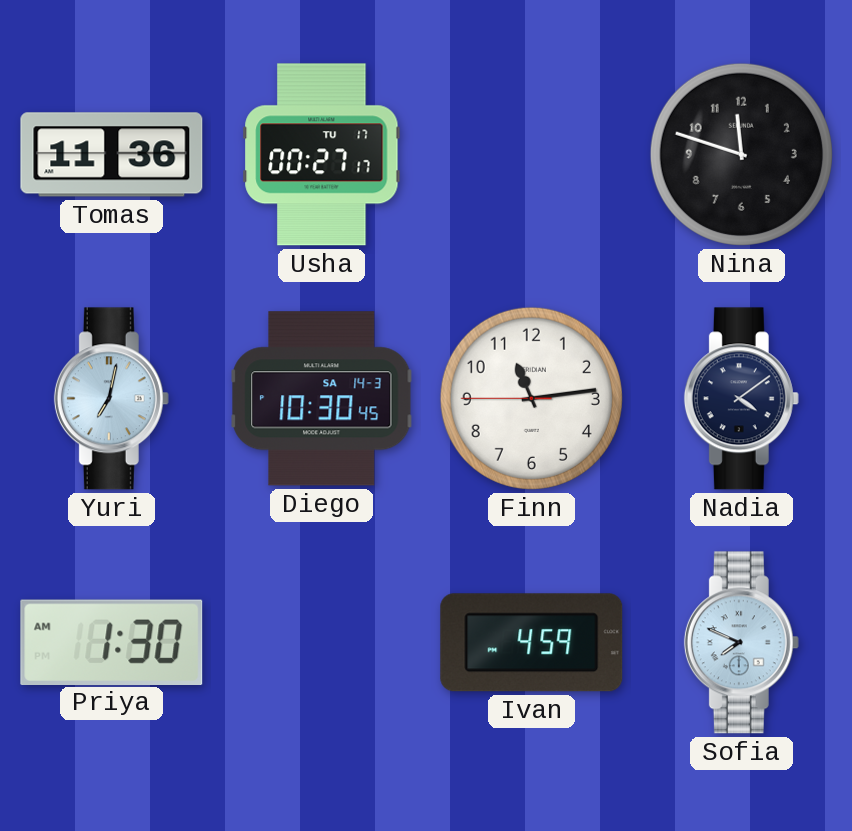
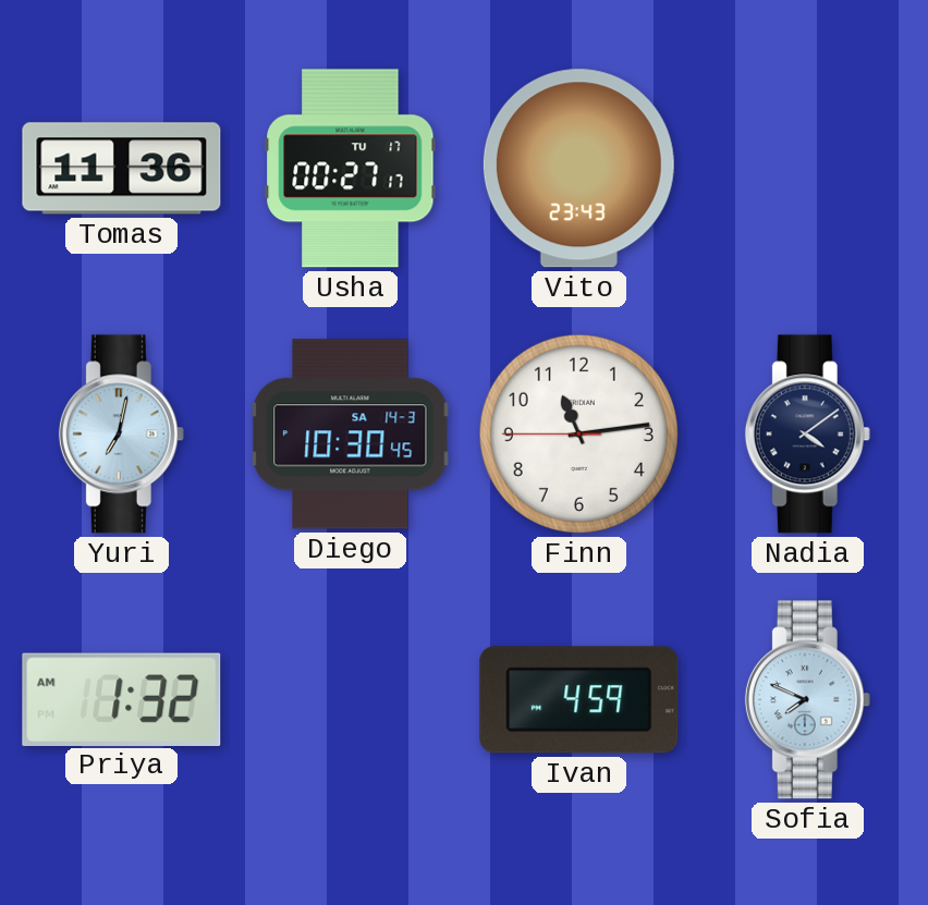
Vito: none -> 23:43
Nina: 11:48 -> none
Priya: 1:30 -> 1:32
